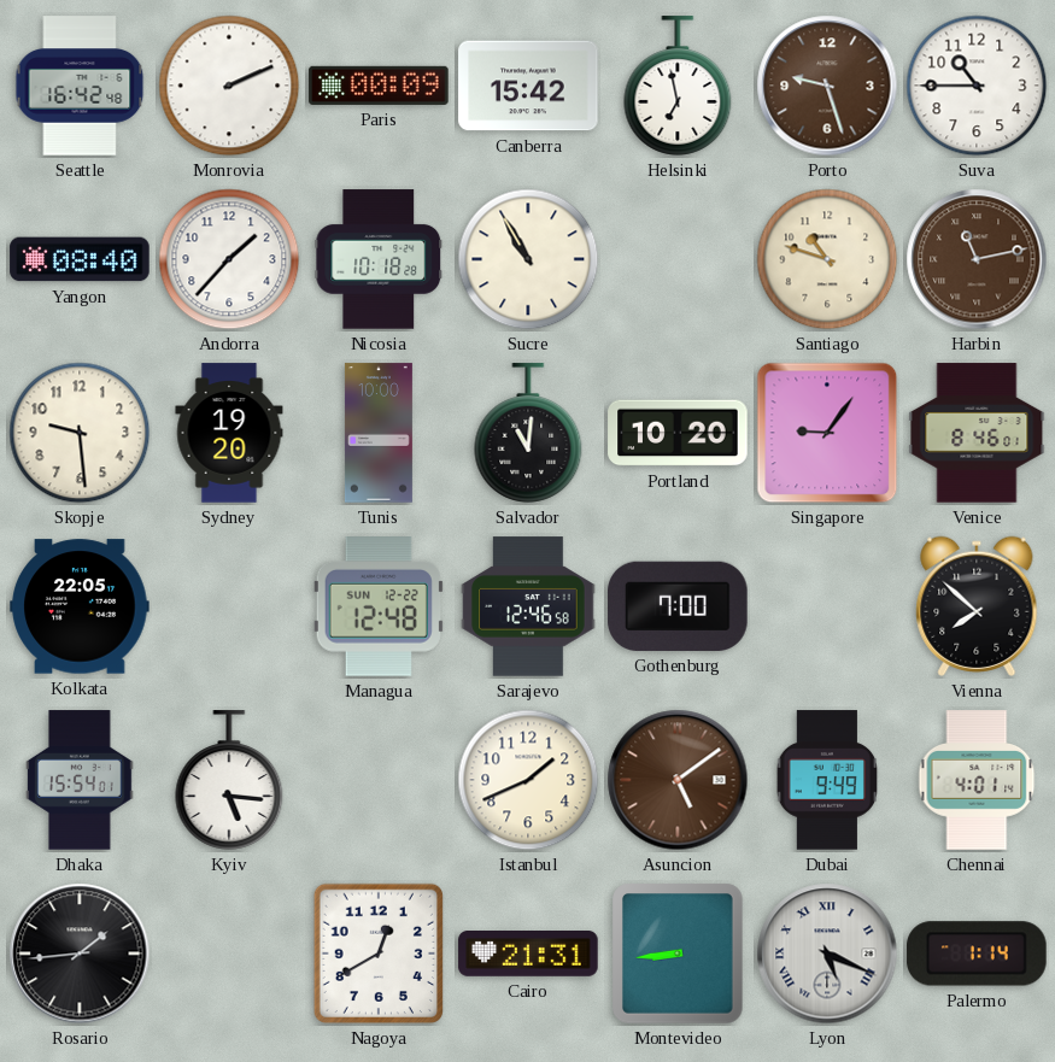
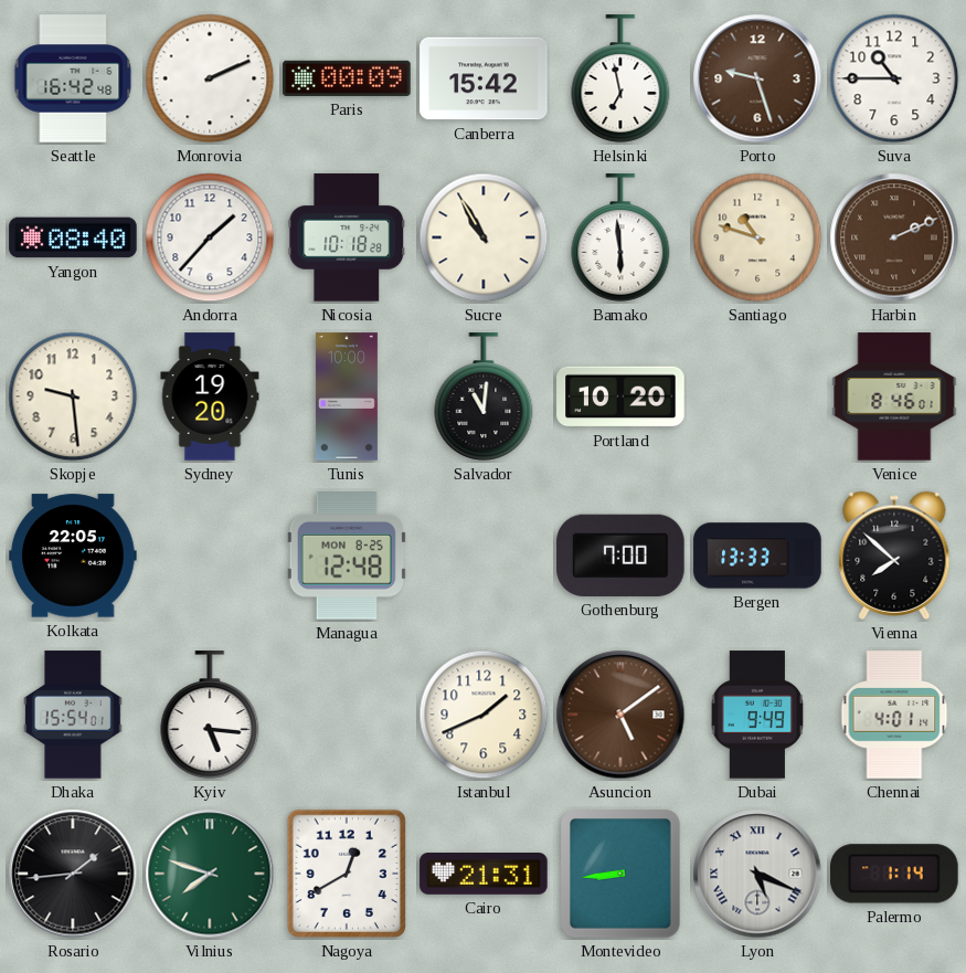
Bamako: none -> 5:59
Harbin: 11:13 -> 2:11
Singapore: 9:06 -> none
Managua date: SUN 12-22 -> MON 8-25
Sarajevo: 12:46 -> none
Bergen: none -> 13:33
Vilnius: none -> 7:48
